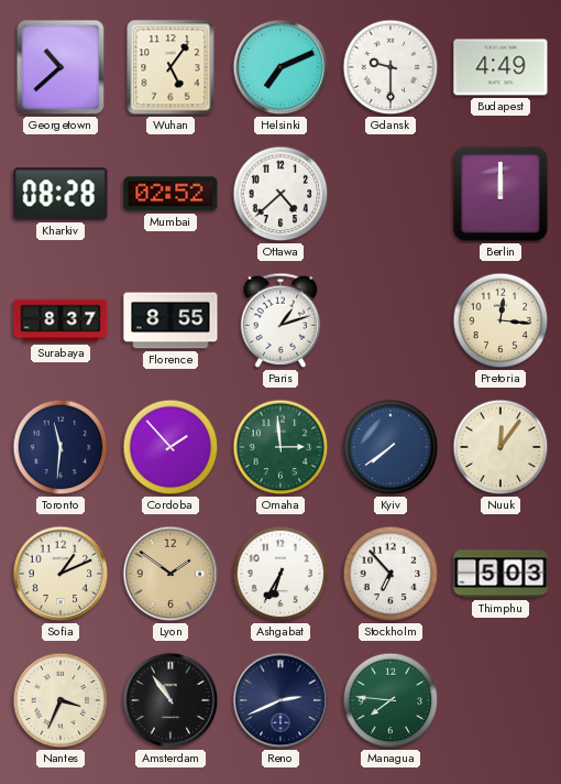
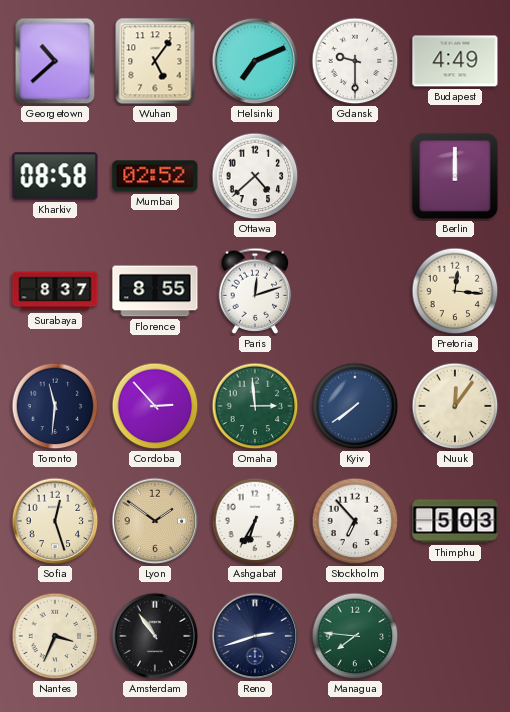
Kharkiv: 08:28 -> 08:58
Paris: 1:12 -> 12:12
Cordoba: 1:53 -> 2:53
Sofia: 1:11 -> 12:27
Reno: 2:41 -> 2:42
